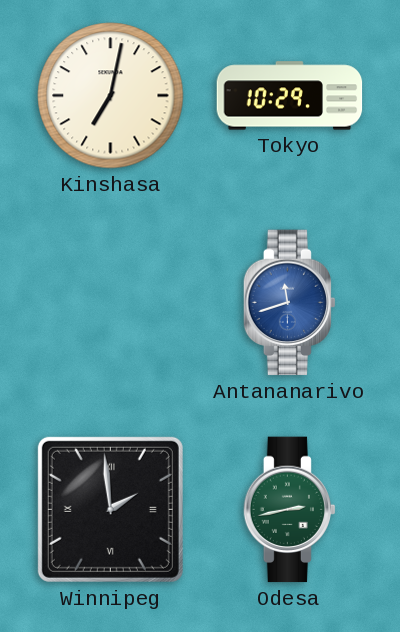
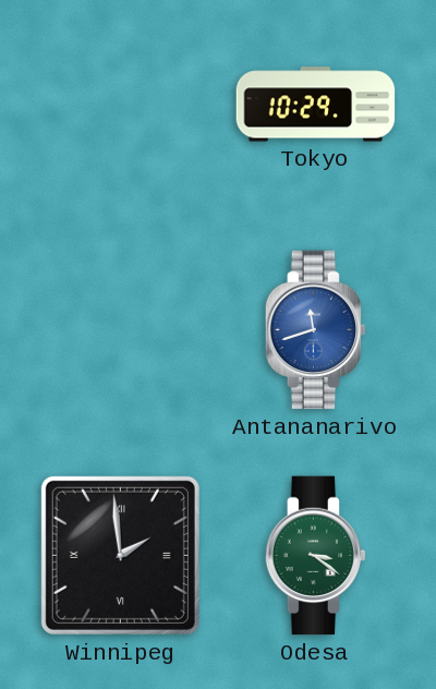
Kinshasa: 7:02 -> none
Odesa: 2:43 -> 3:21
